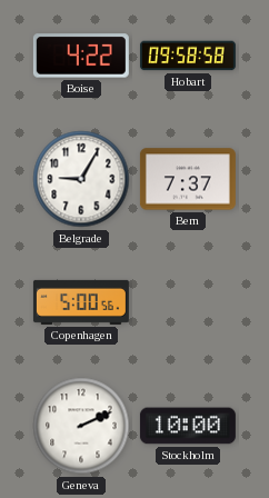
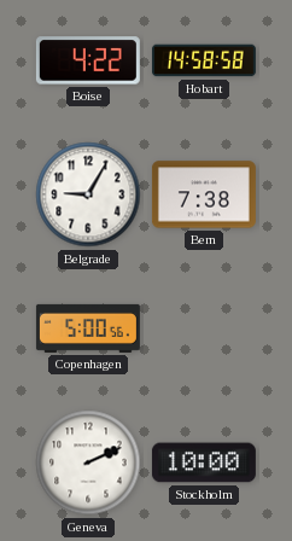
Hobart: 09:58 -> 14:58
Bern: 7:37 -> 7:38
